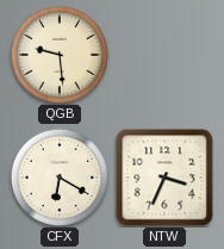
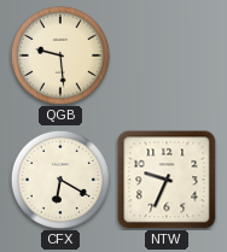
NTW: 3:34 -> 9:34
